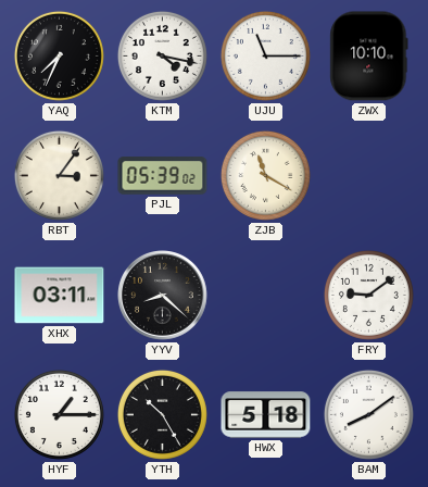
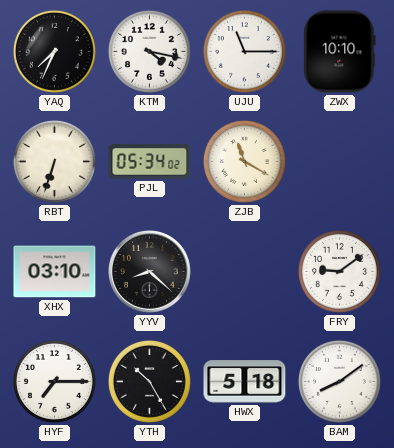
RBT: 3:06 -> 6:33
PJL: 05:39 -> 05:34
XHX: 03:11 -> 03:10
HYF: 1:15 -> 7:15
